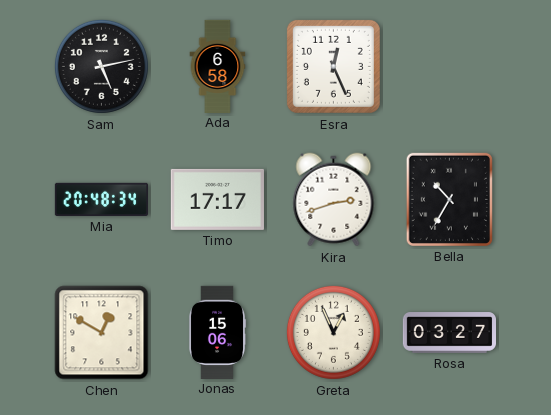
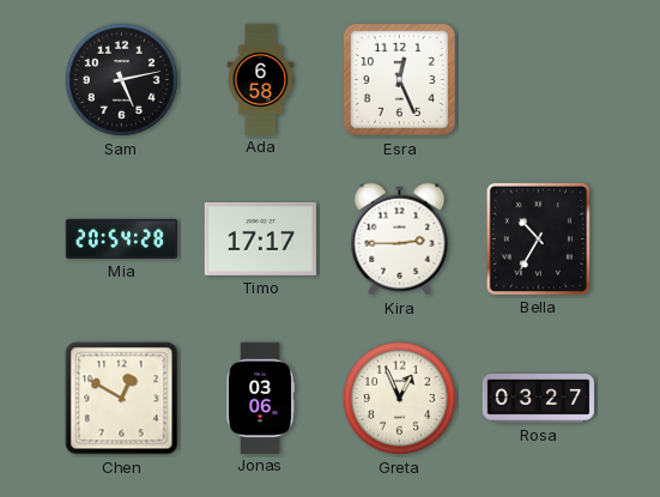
Mia: 20:48 -> 20:54
Kira: 2:42 -> 2:45
Jonas: 15:06 -> 03:06
